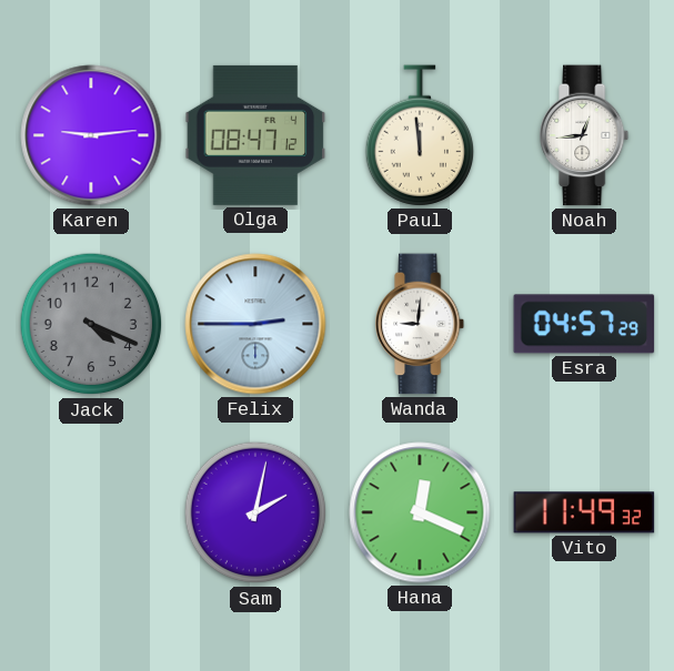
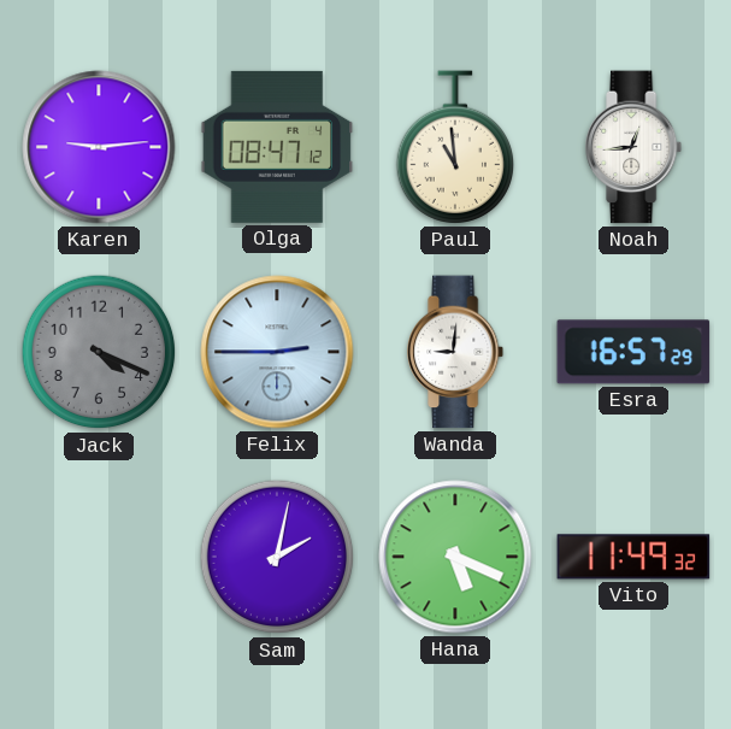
Paul: 11:59 -> 10:59
Esra: 04:57 -> 16:57
Hana: 12:19 -> 5:19
